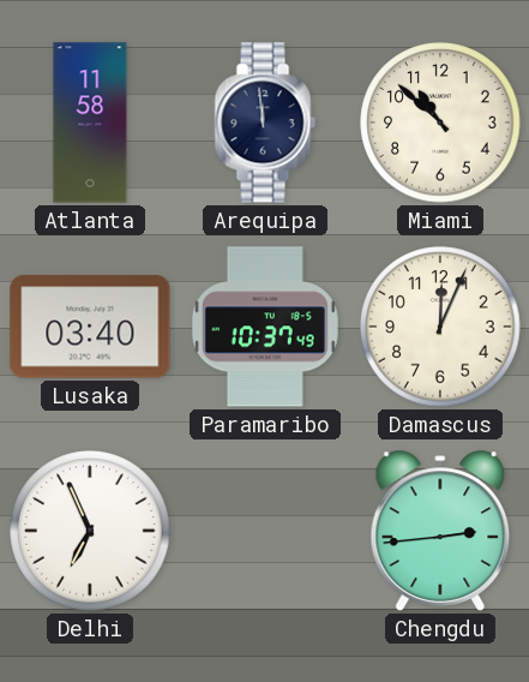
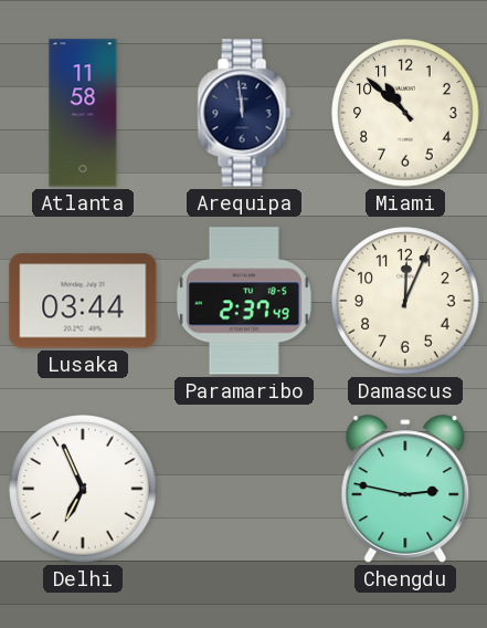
Lusaka: 03:40 -> 03:44
Paramaribo: 10:37 -> 2:37
Chengdu: 2:44 -> 2:47
